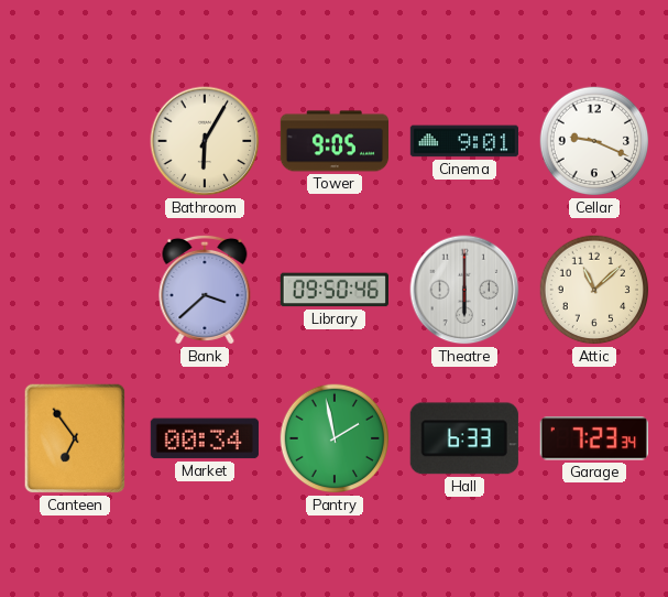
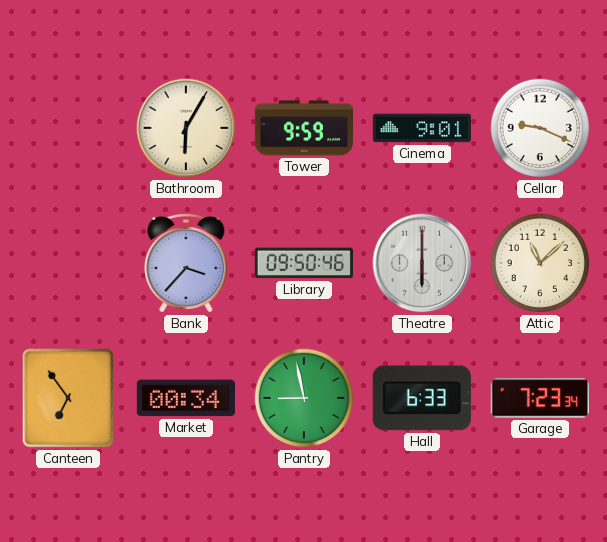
Tower: 9:05 -> 9:59
Bank: 3:38 -> 3:37
Pantry: 1:58 -> 8:58
